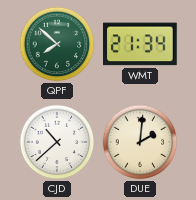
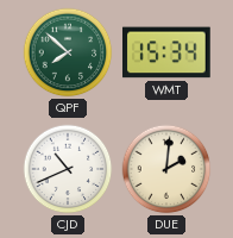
WMT: 21:34 -> 15:34
CJD: 10:38 -> 10:41
